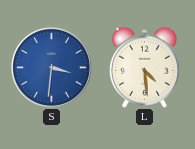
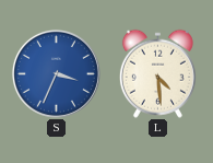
S: 3:31 -> 3:34
